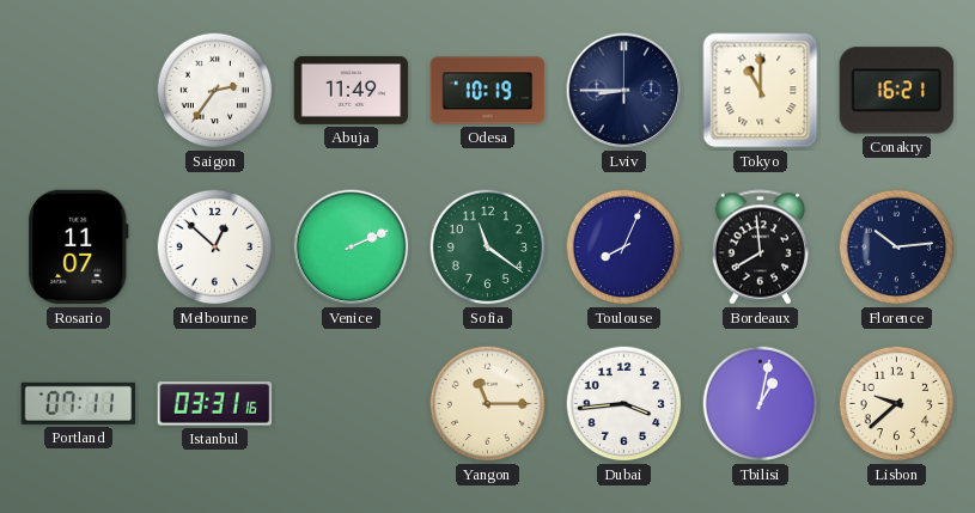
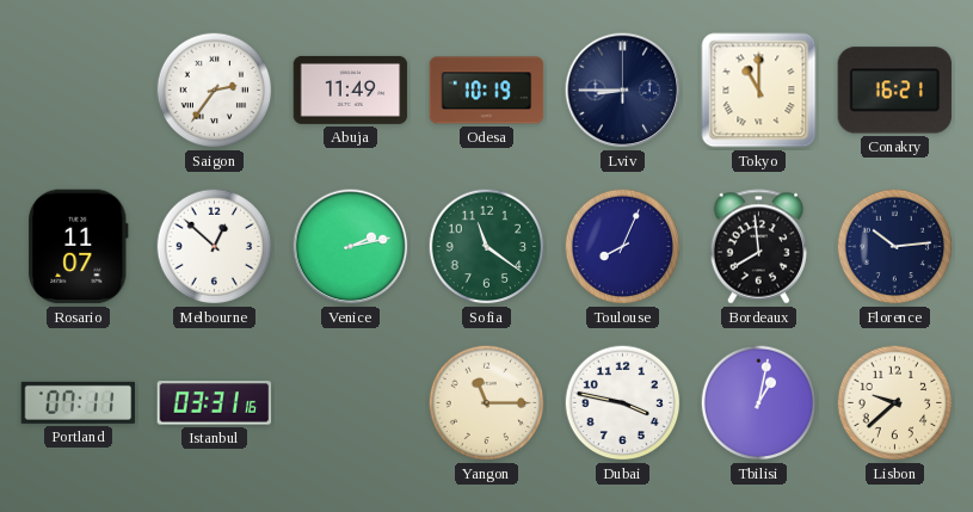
Venice: 2:11 -> 2:13
Dubai: 3:44 -> 3:47
